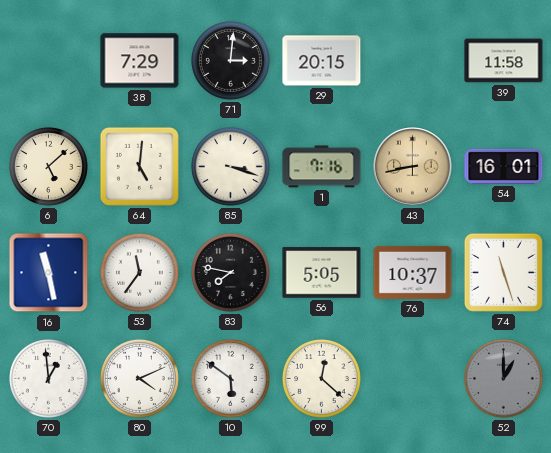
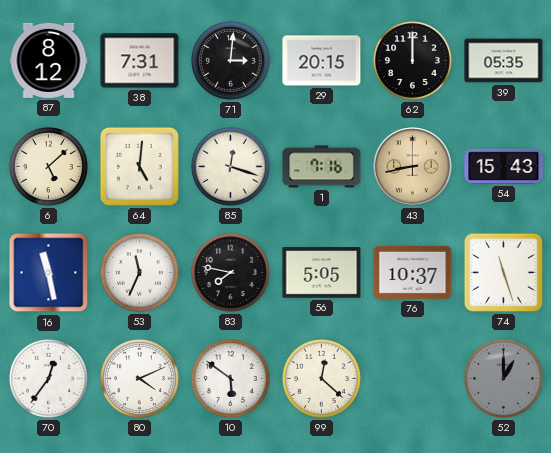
87: none -> 8:12
38: 7:29 -> 7:31
62: none -> 12:00
39: 11:58 -> 05:35
85: 3:18 -> 12:18
54: 16:01 -> 15:43
53: 11:36 -> 11:34
70: 12:59 -> 12:36
